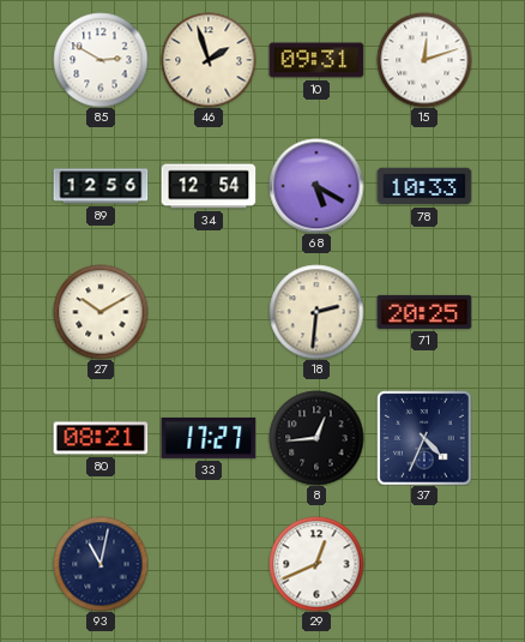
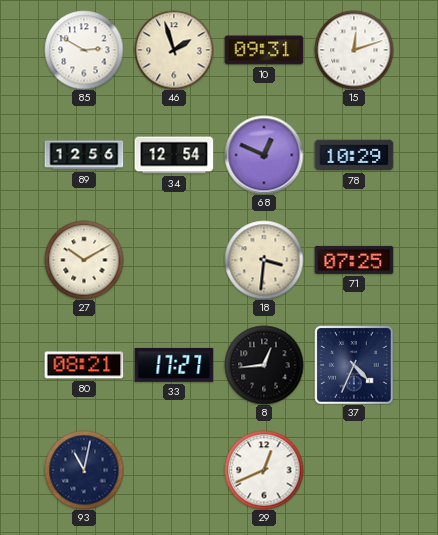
68: 5:20 -> 12:49
78: 10:33 -> 10:29
18: 2:31 -> 3:31
71: 20:25 -> 07:25
